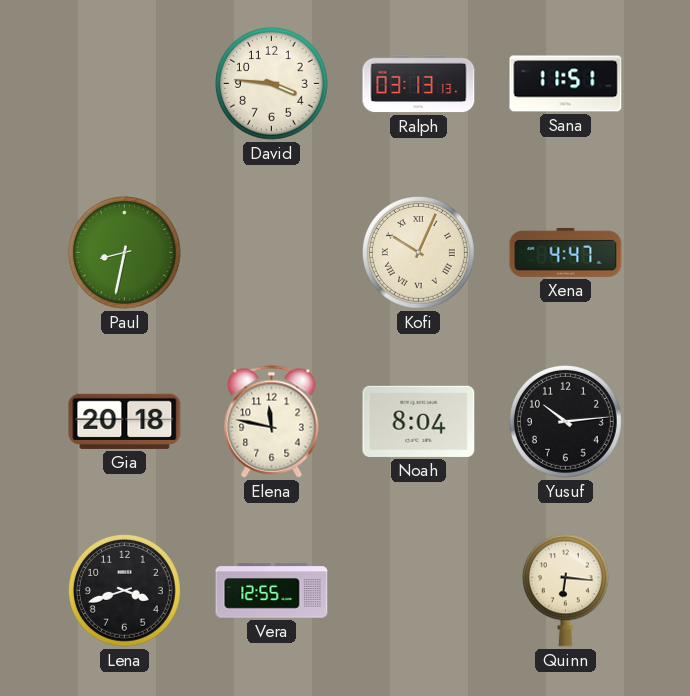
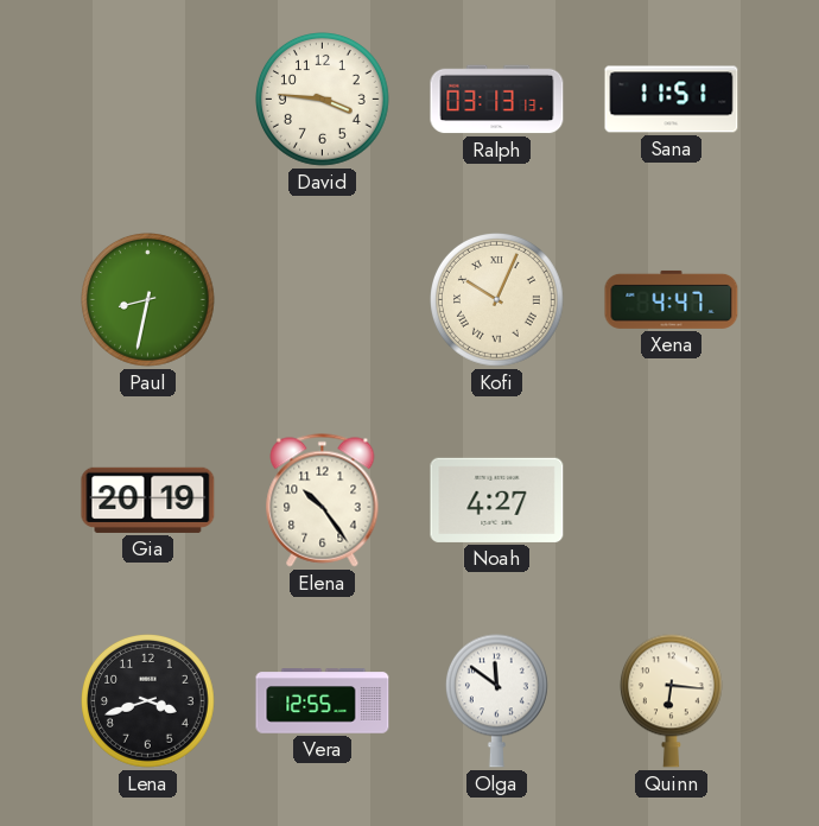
Gia: 20:18 -> 20:19
Elena: 11:47 -> 10:24
Noah: 8:04 -> 4:27
Yusuf: 10:14 -> none
Olga: none -> 11:51
